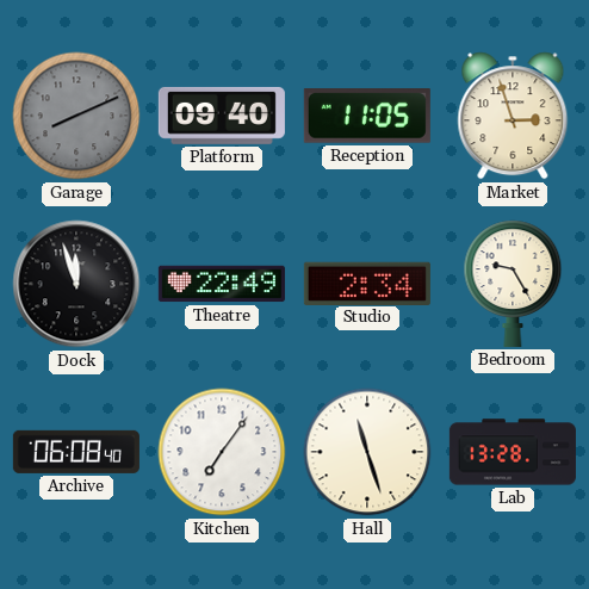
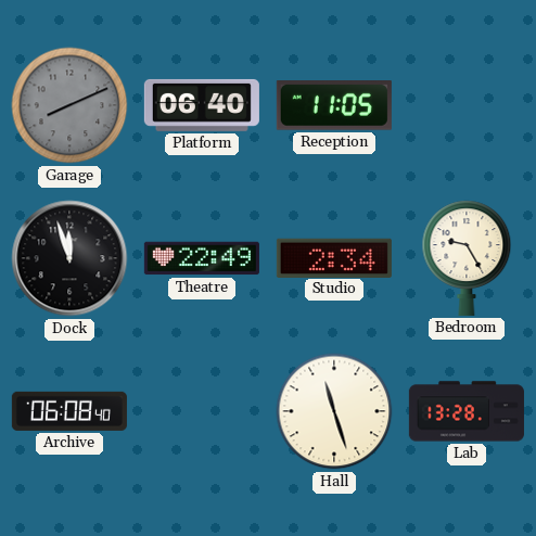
Platform: 09:40 -> 06:40
Market: 2:57 -> none
Kitchen: 7:06 -> none
